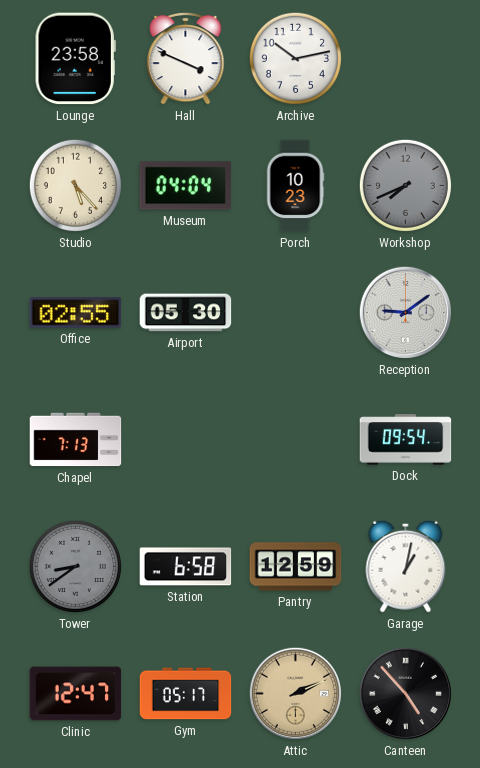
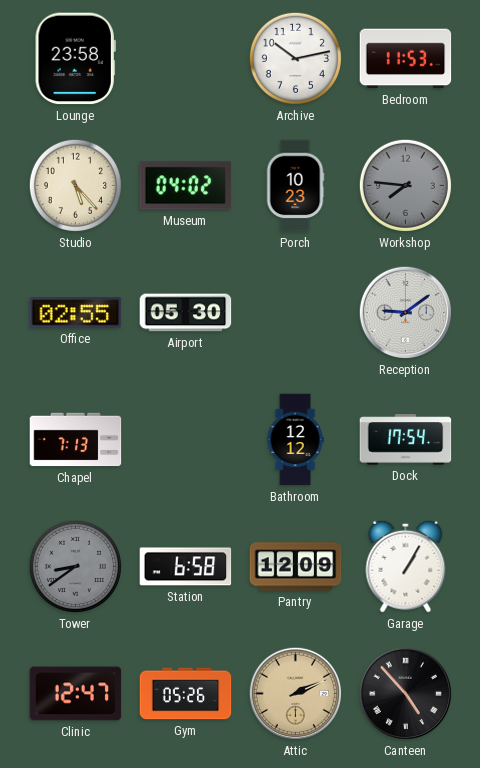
Hall: 3:49 -> none
Bedroom: none -> 11:53
Museum: 04:04 -> 04:02
Workshop: 7:41 -> 7:46
Bathroom: none -> 12:12
Dock: 09:54 -> 17:54
Pantry: 12:59 -> 12:09
Garage: 1:02 -> 1:05
Gym: 05:17 -> 05:26
